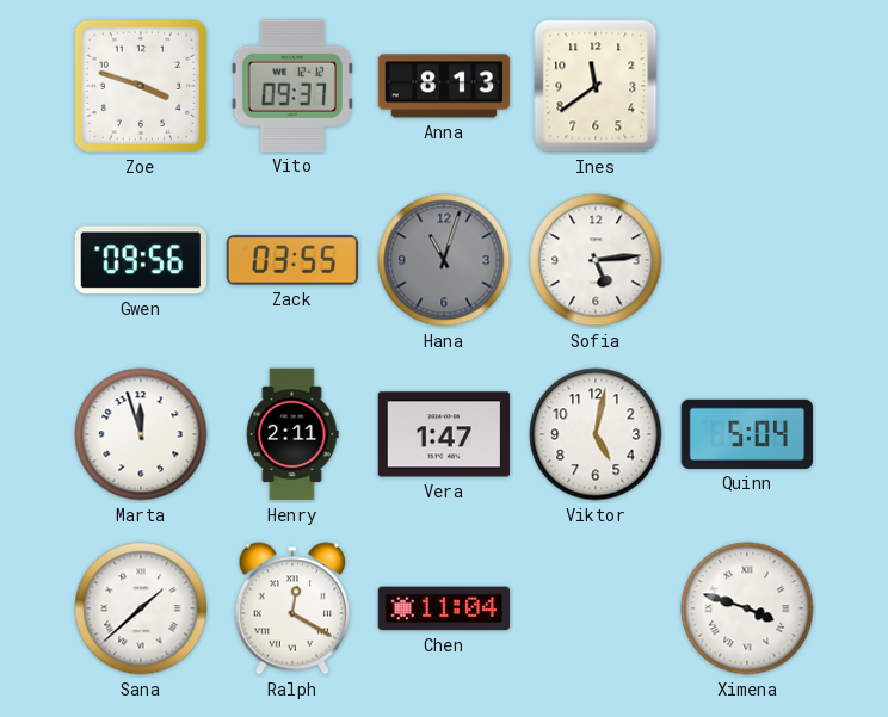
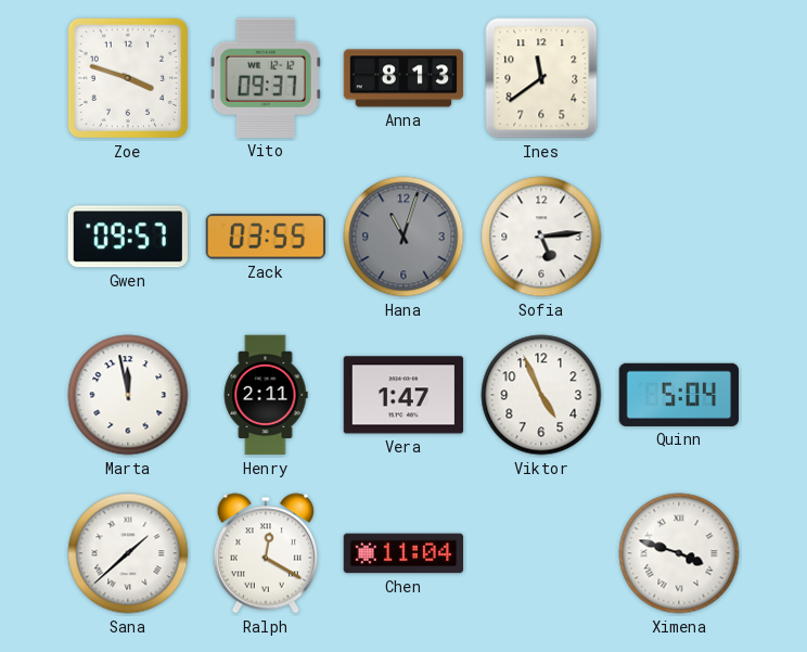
Gwen: 09:56 -> 09:57
Marta: 11:57 -> 11:58
Viktor: 5:02 -> 4:56
